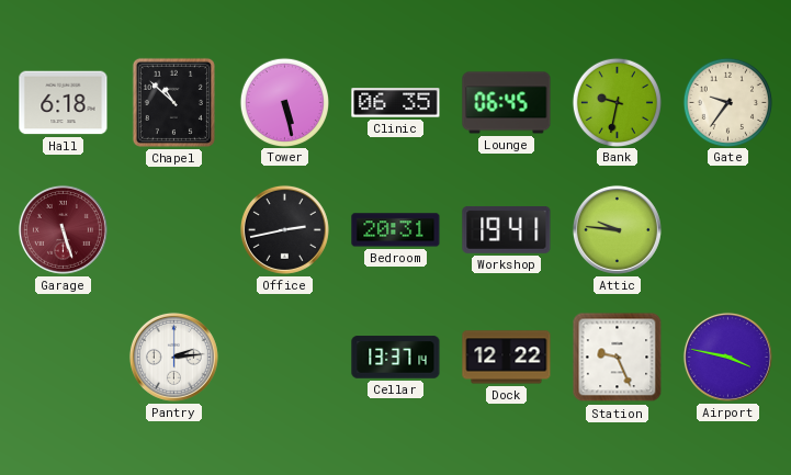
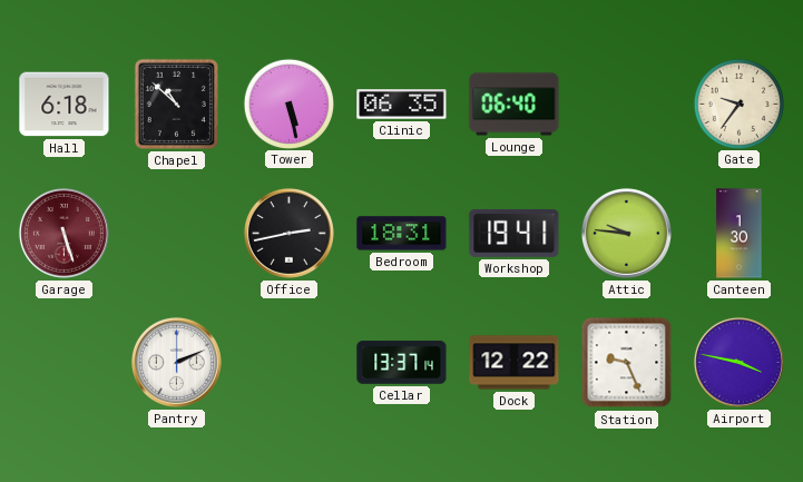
Lounge: 06:45 -> 06:40
Bank: 9:32 -> none
Bedroom: 20:31 -> 18:31
Canteen: none -> 1:30
Pantry: 2:14 -> 2:11
